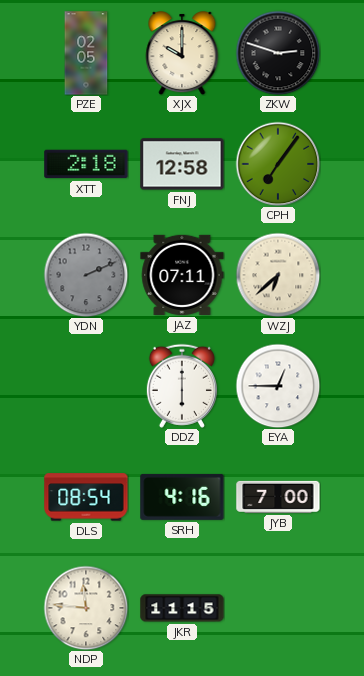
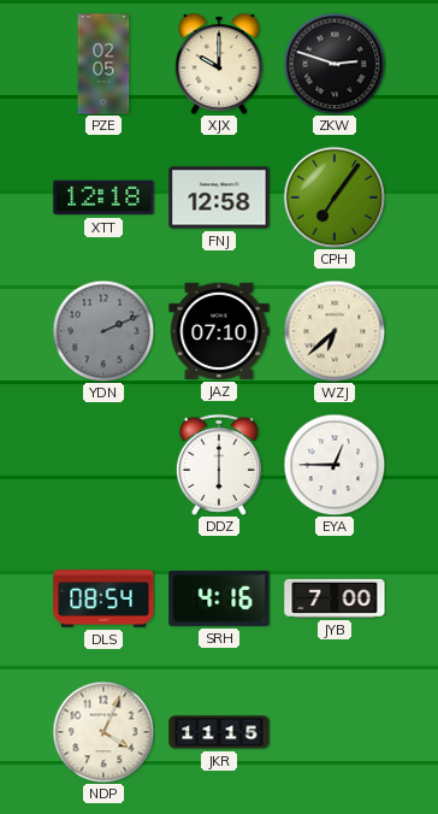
XTT: 2:18 -> 12:18
JAZ: 07:11 -> 07:10
NDP: 11:46 -> 4:04
